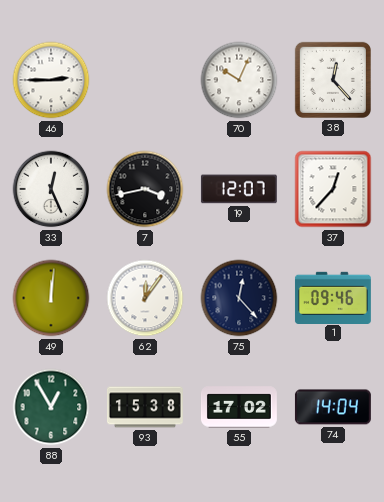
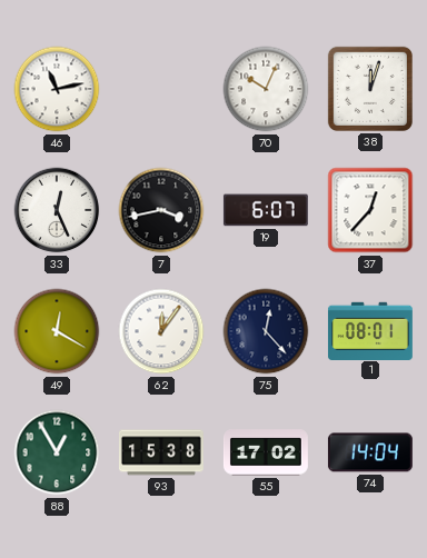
46: 2:45 -> 11:13
38: 12:23 -> 12:03
19: 12:07 -> 6:07
49: 12:01 -> 12:20
1: 09:46 -> 08:01
